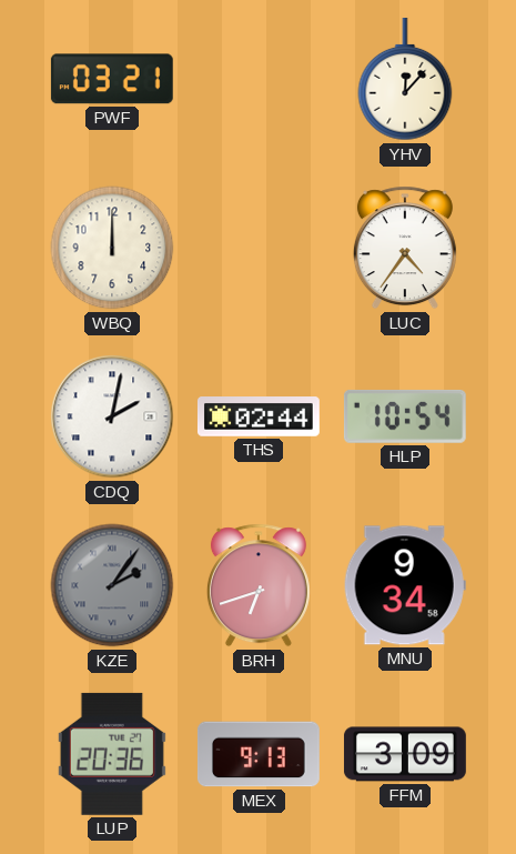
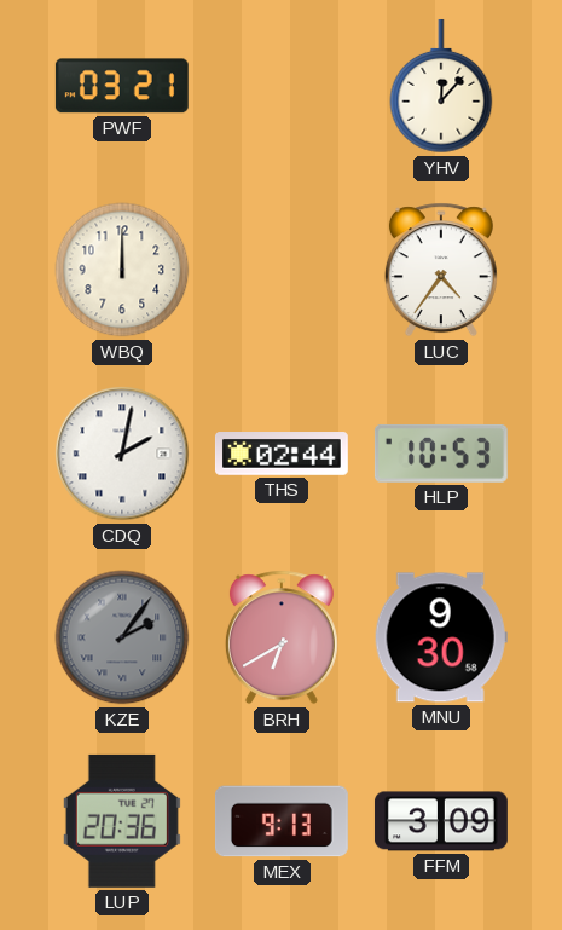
HLP: 10:54 -> 10:53
BRH: 6:42 -> 6:40
MNU: 9:34 -> 9:30
